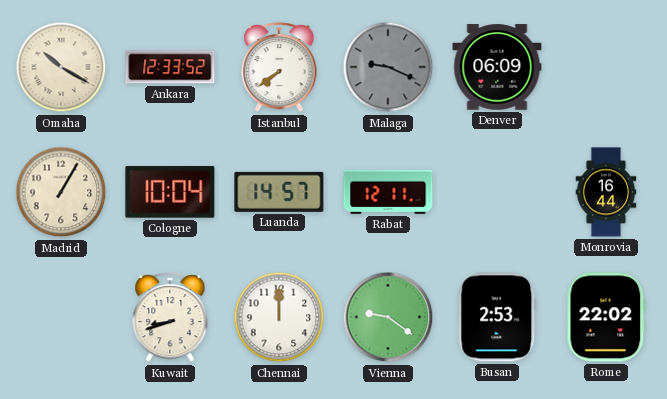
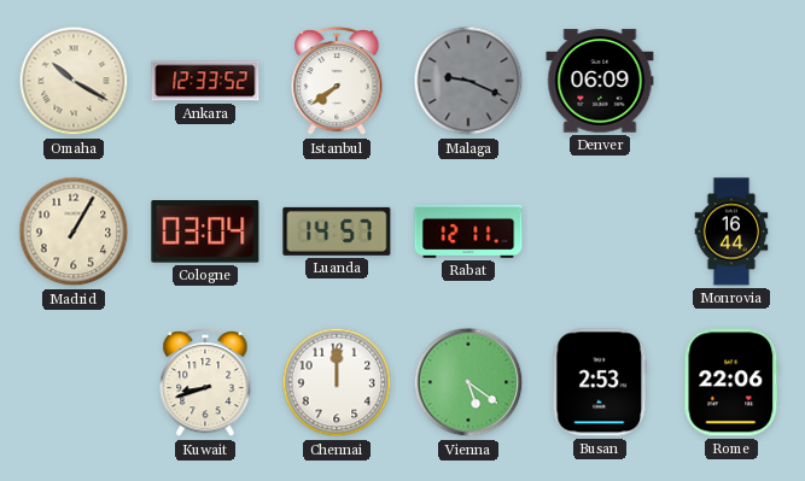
Cologne: 10:04 -> 03:04
Vienna: 9:21 -> 5:21
Rome: 22:02 -> 22:06
